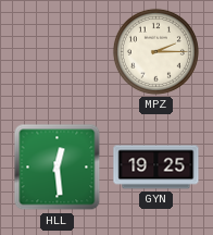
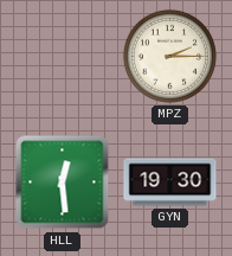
GYN: 19:25 -> 19:30
